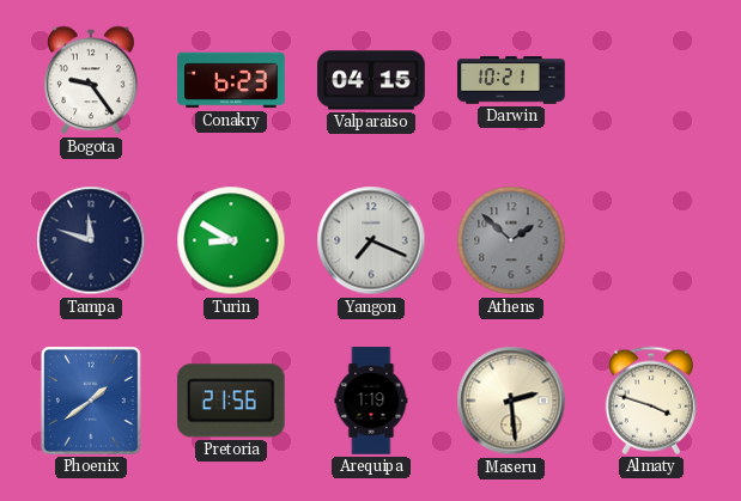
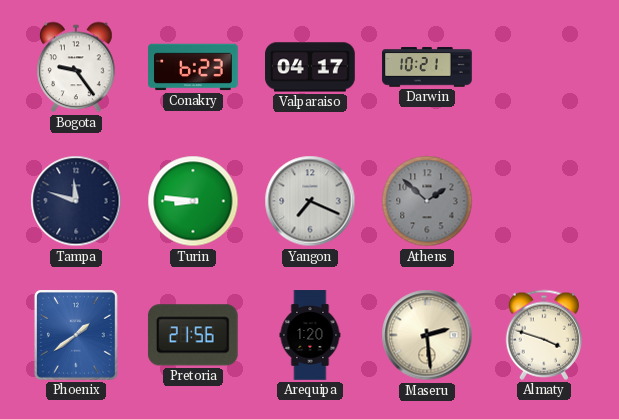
Valparaiso: 04:15 -> 04:17
Turin: 8:50 -> 8:46
Arequipa: 1:19 -> 1:20
